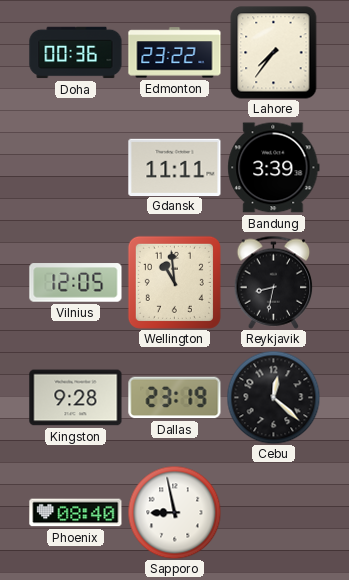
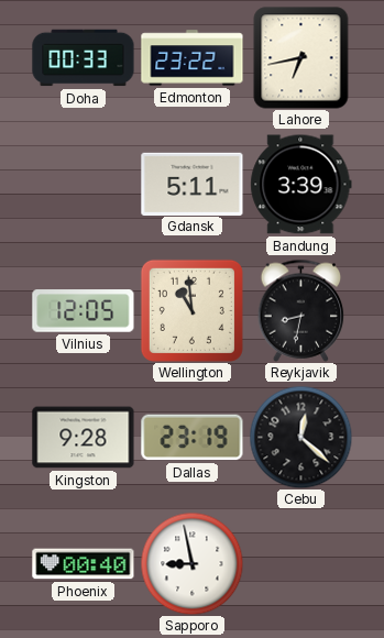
Doha: 00:36 -> 00:33
Lahore: 7:36 -> 6:43
Gdansk: 11:11 -> 5:11
Phoenix: 08:40 -> 00:40
